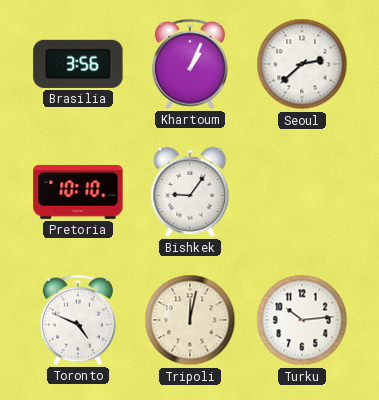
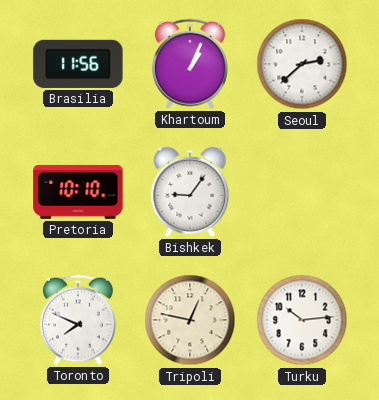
Brasilia: 3:56 -> 11:56
Toronto: 4:49 -> 7:49
Tripoli: 12:02 -> 12:47
